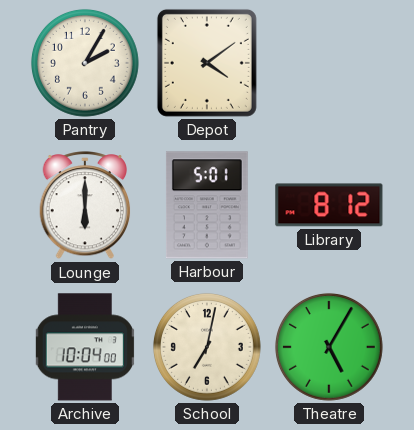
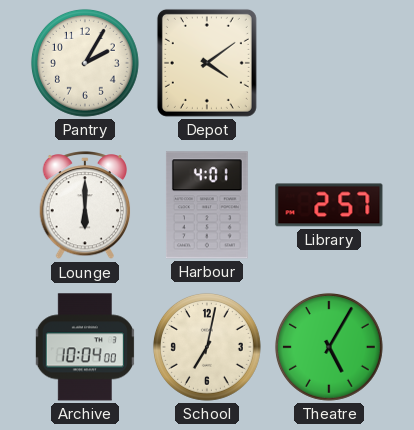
Harbour: 5:01 -> 4:01
Library: 8:12 -> 2:57
